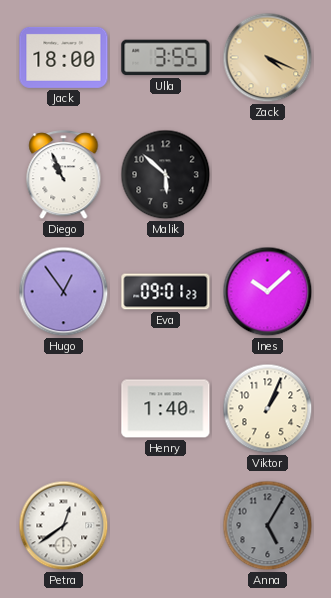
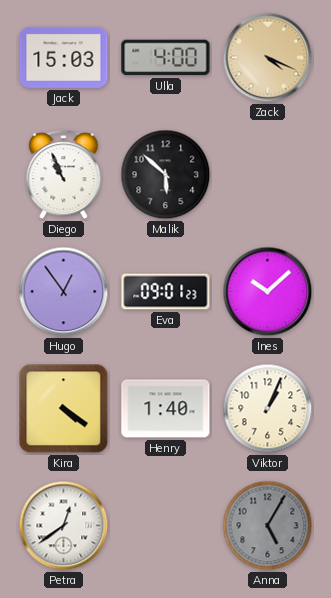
Jack: 18:00 -> 15:03
Ulla: 3:55 -> 4:00
Kira: none -> 4:21
